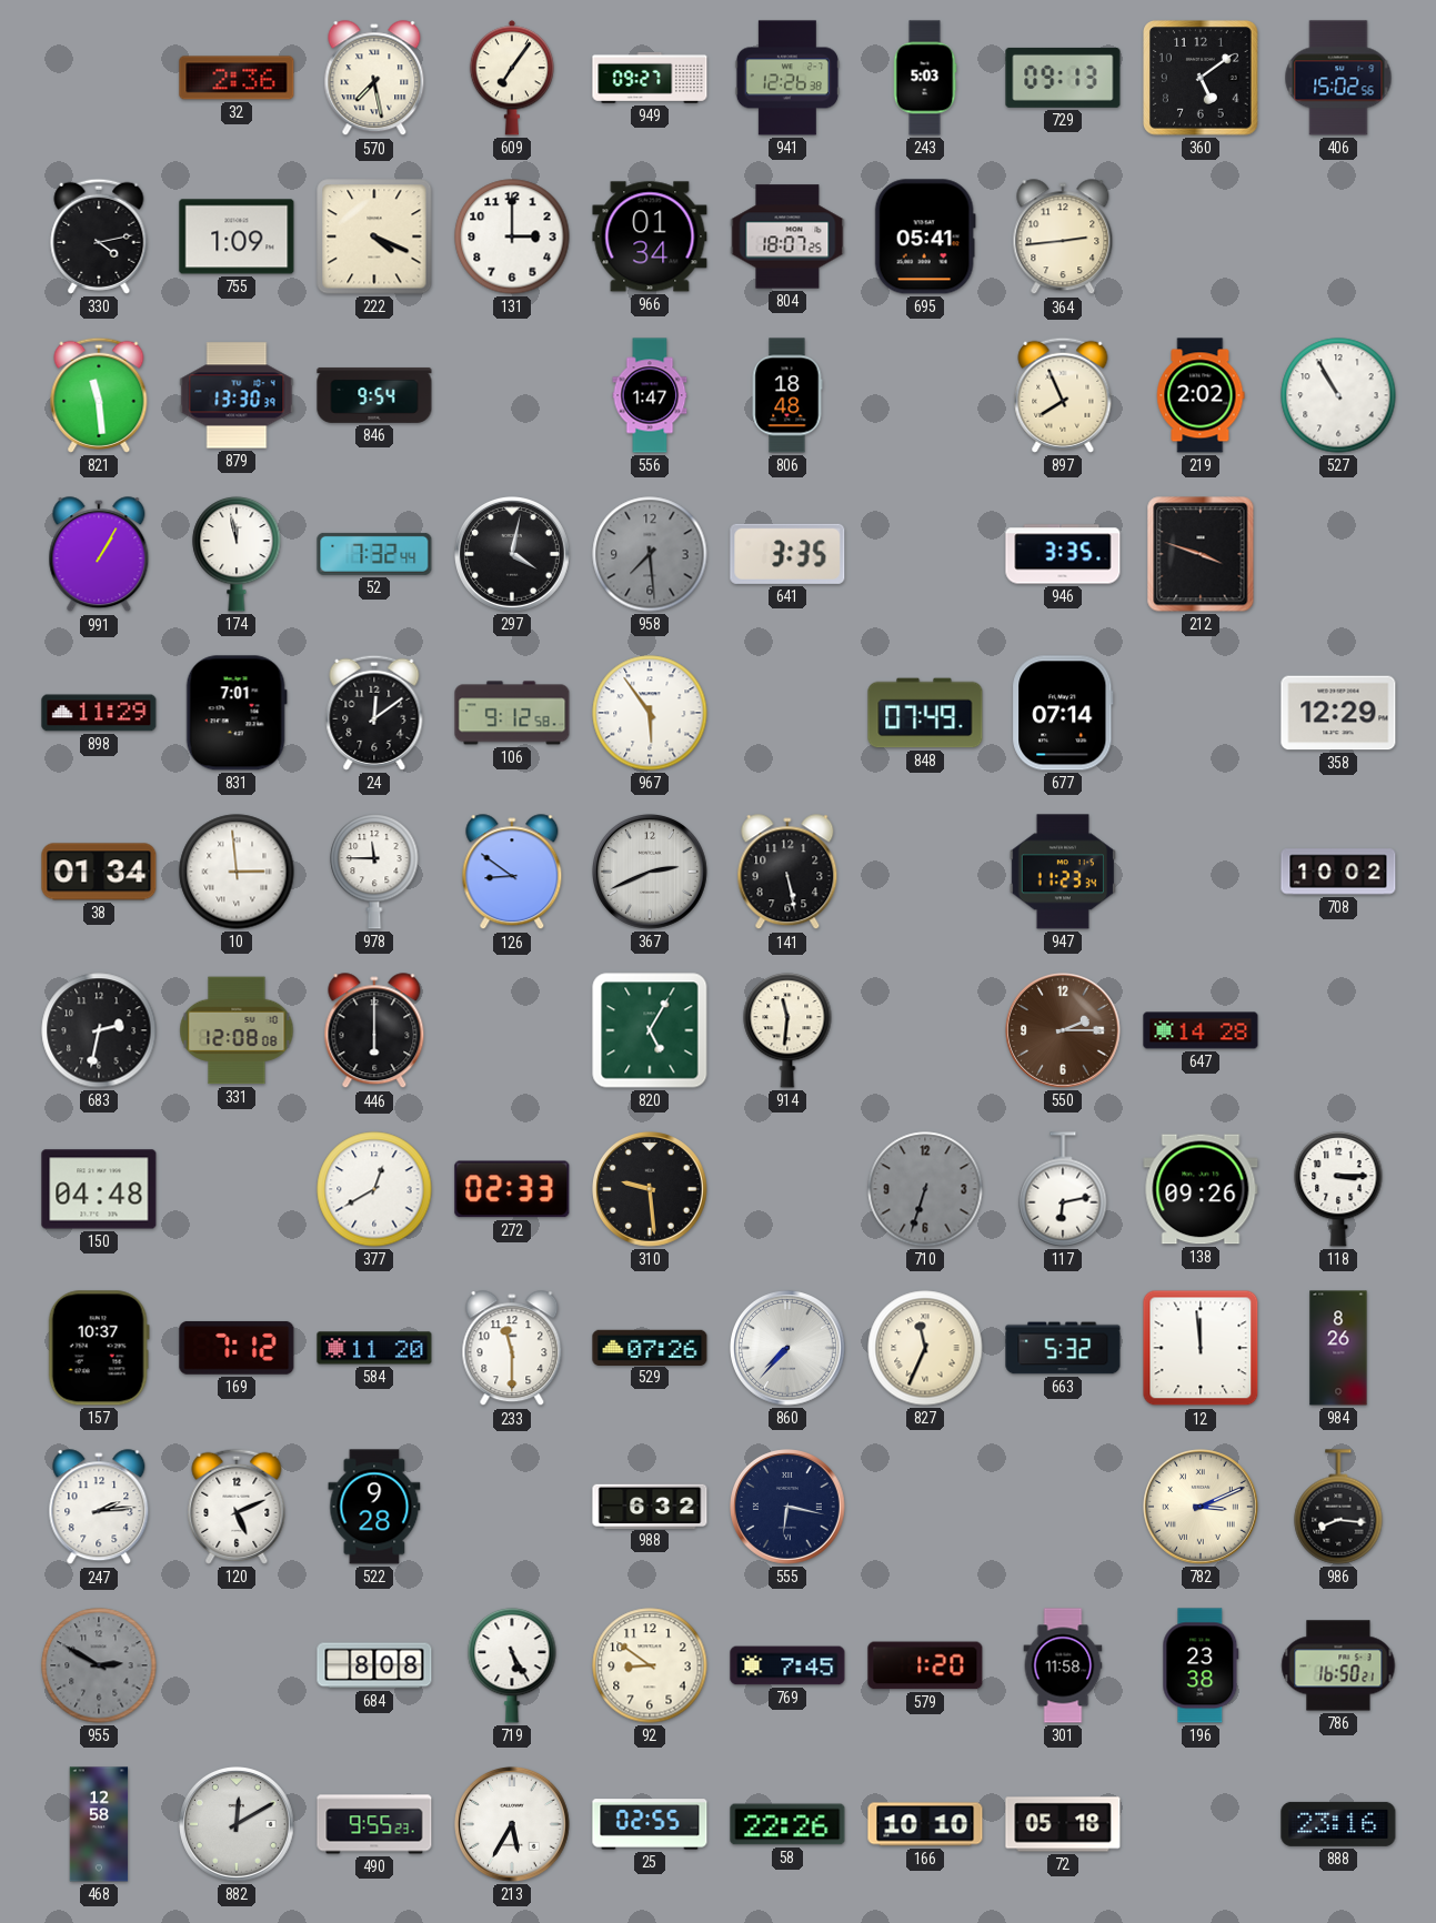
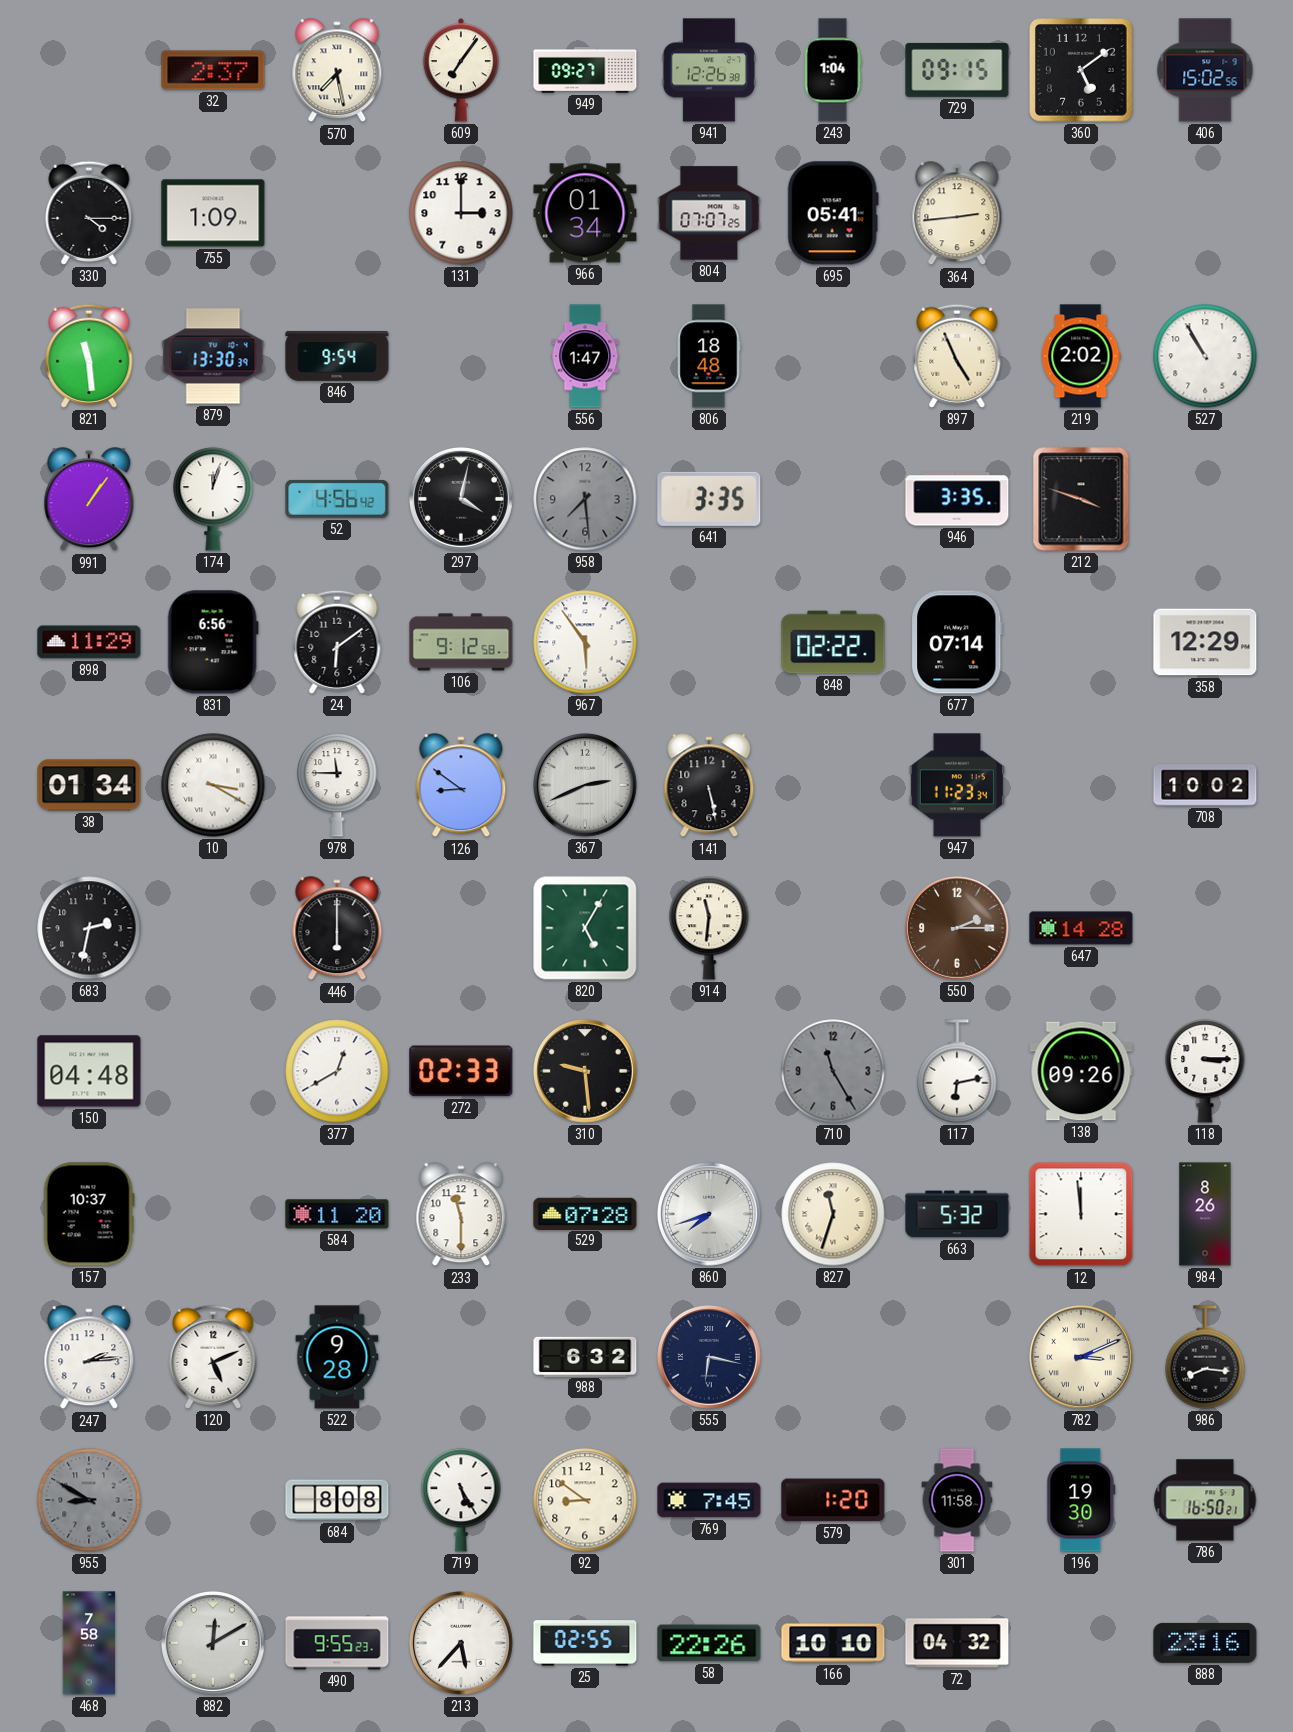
32: 2:36 -> 2:37
243: 5:03 -> 1:04
729: 09:13 -> 09:15
330: 4:13 -> 4:15
222: 4:19 -> none
804: 18:07 -> 07:07
897: 7:56 -> 4:56
991: 1:05 -> 1:06
174: 11:58 -> 12:03
52: 7:32 -> 4:56
831: 7:01 -> 6:56
24: 12:09 -> 6:09
848: 07:49 -> 02:22
10: 2:59 -> 3:20
331: 12:08 -> none
710: 6:33 -> 11:25
169: 7:12 -> none
529: 07:26 -> 07:28
860: 7:37 -> 7:42
827: 11:34 -> 11:33
955: 2:50 -> 8:50
196: 23:38 -> 19:30
468: 12:58 -> 7:58
213: 5:35 -> 5:37
72: 05:18 -> 04:32
